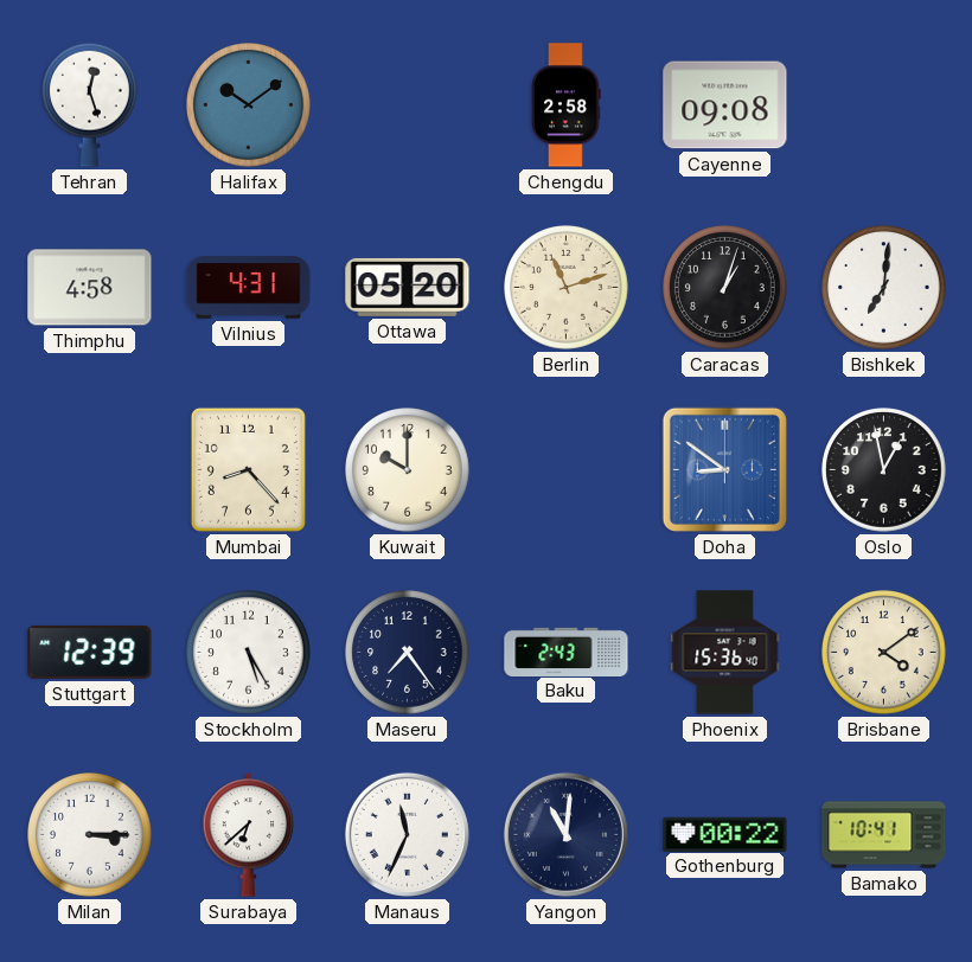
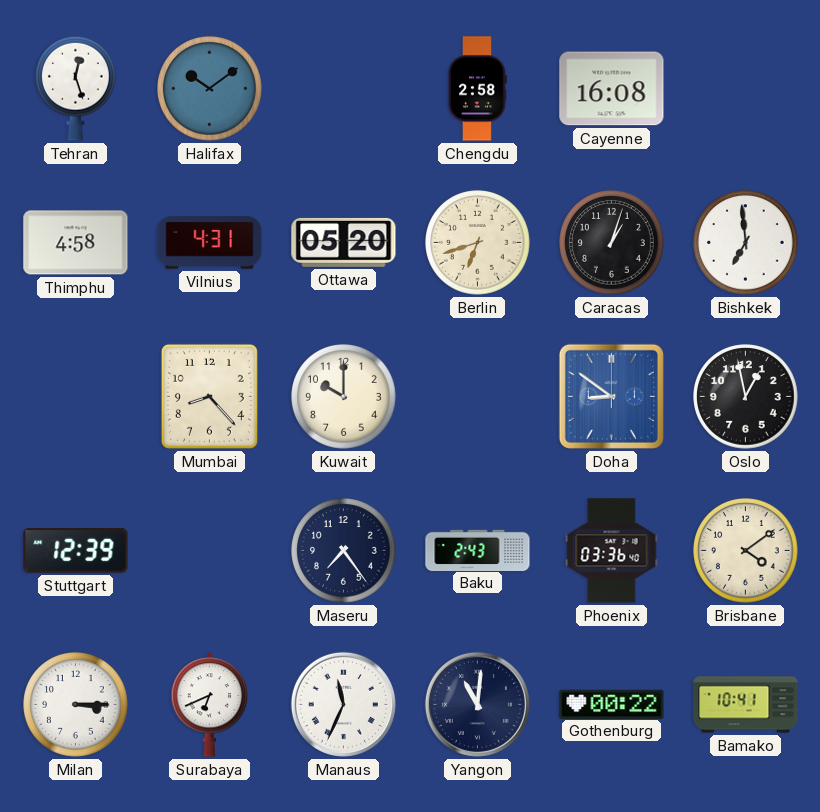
Cayenne: 09:08 -> 16:08
Berlin: 11:12 -> 6:42
Bishkek: 7:01 -> 6:59
Stockholm: 5:25 -> none
Phoenix: 15:36 -> 03:36
Surabaya: 6:38 -> 6:41
